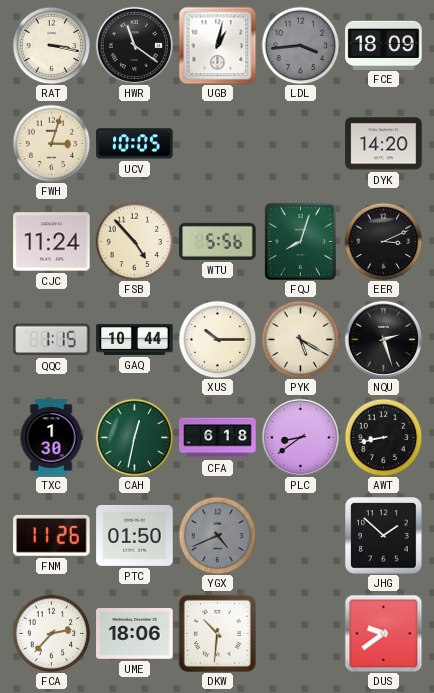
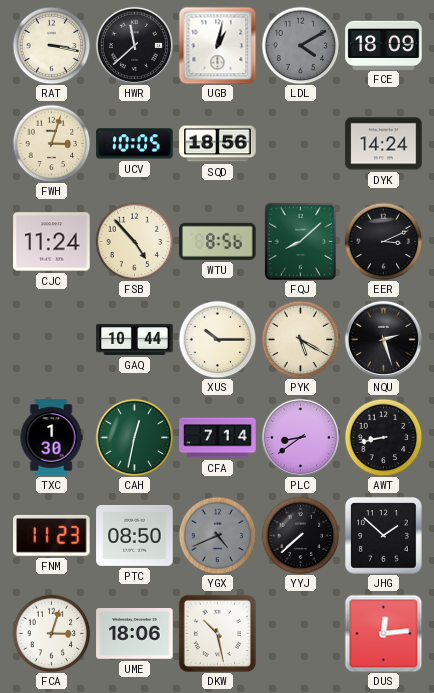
HWR: 11:21 -> 11:38
LDL: 3:44 -> 4:10
SQD: none -> 18:56
DYK: 14:20 -> 14:24
WTU: 5:56 -> 8:56
FQJ: 8:03 -> 8:08
QQC: 1:15 -> none
CFA: 6:18 -> 7:14
FNM: 11:26 -> 11:23
PTC: 01:50 -> 08:50
YYJ: none -> 7:38
FCA: 2:37 -> 3:03
DKW: 10:31 -> 10:28
DUS: 9:39 -> 12:14
